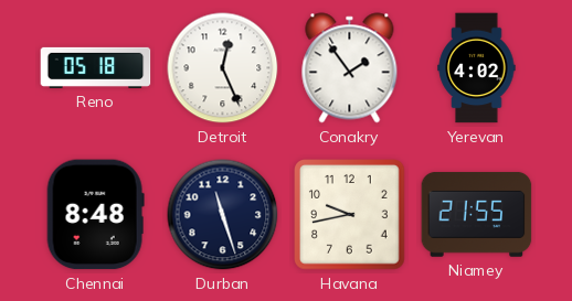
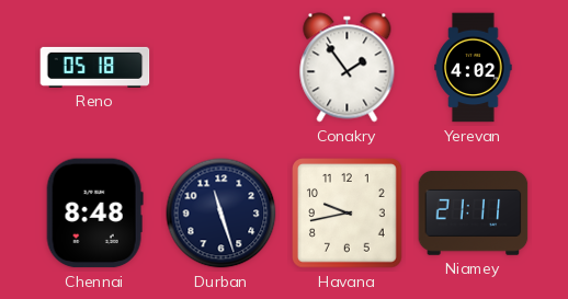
Detroit: 12:26 -> none
Niamey: 21:55 -> 21:11
